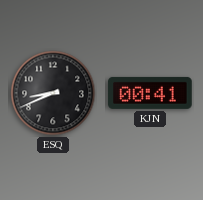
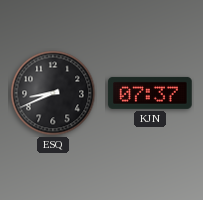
KJN: 00:41 -> 07:37
